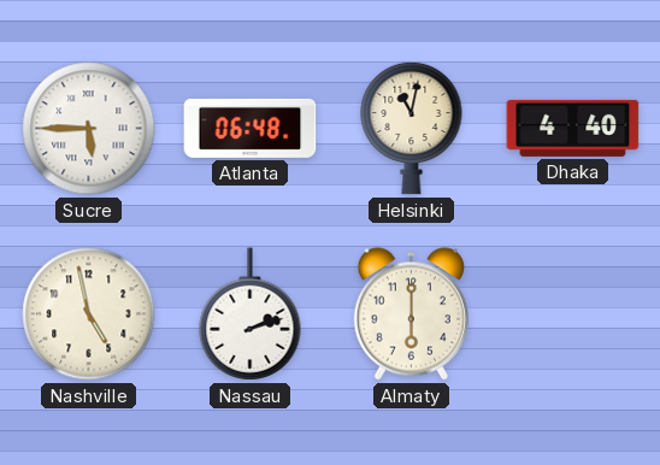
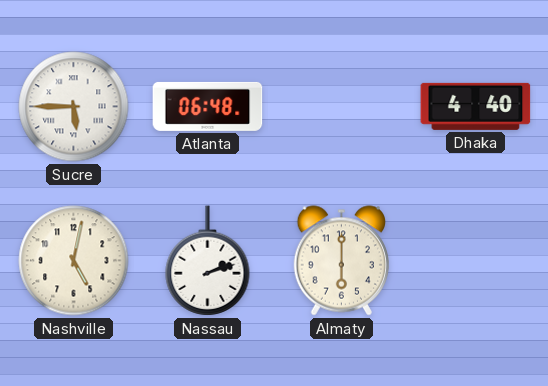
Helsinki: 11:02 -> none
Nashville: 4:58 -> 5:02
